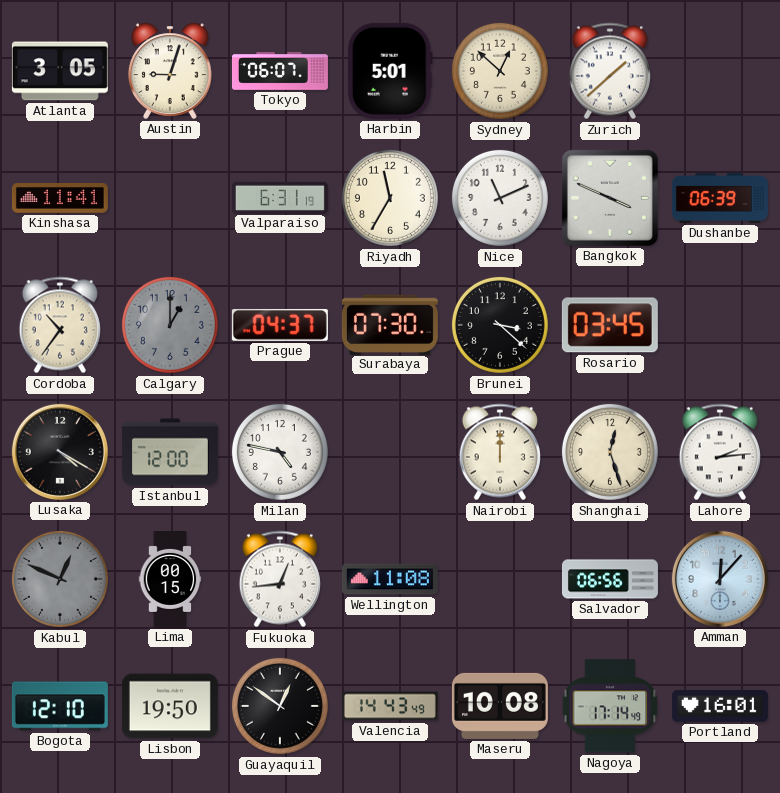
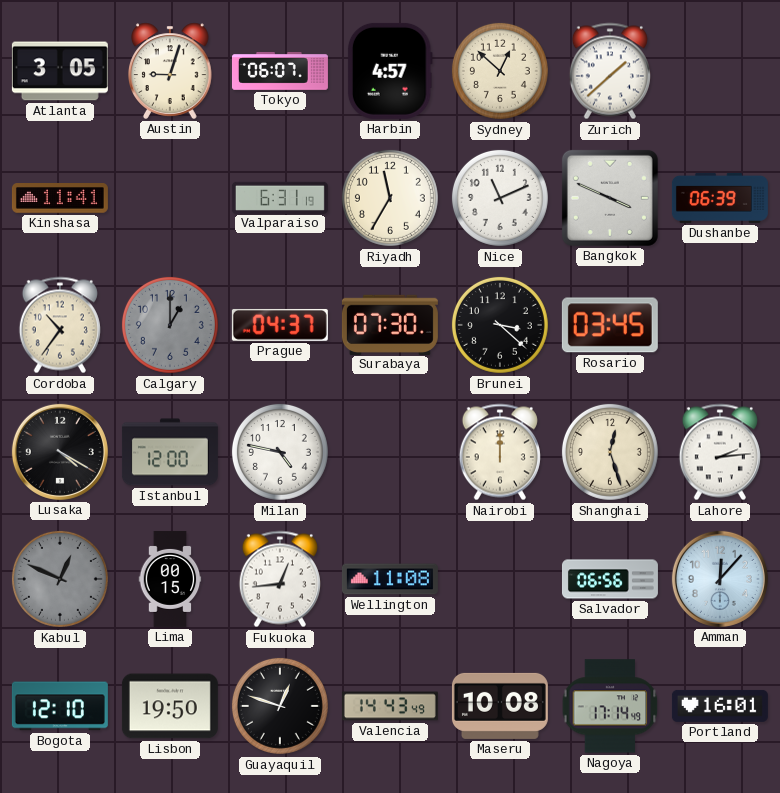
Harbin: 5:01 -> 4:57
Guayaquil: 12:51 -> 12:48
